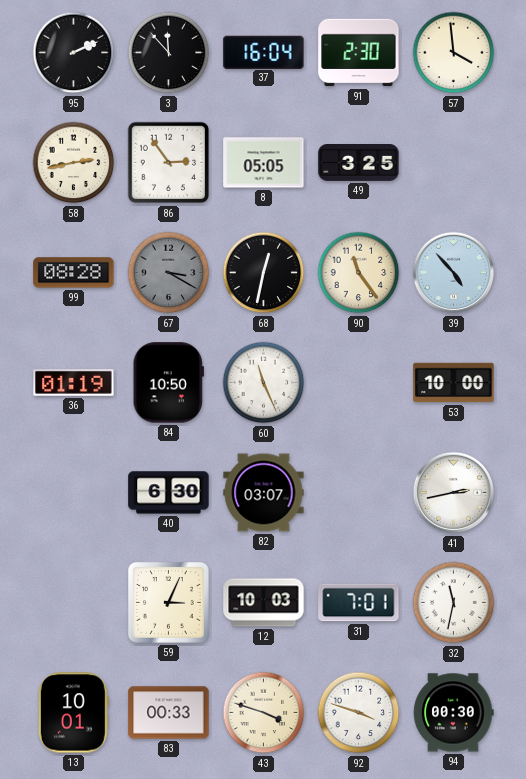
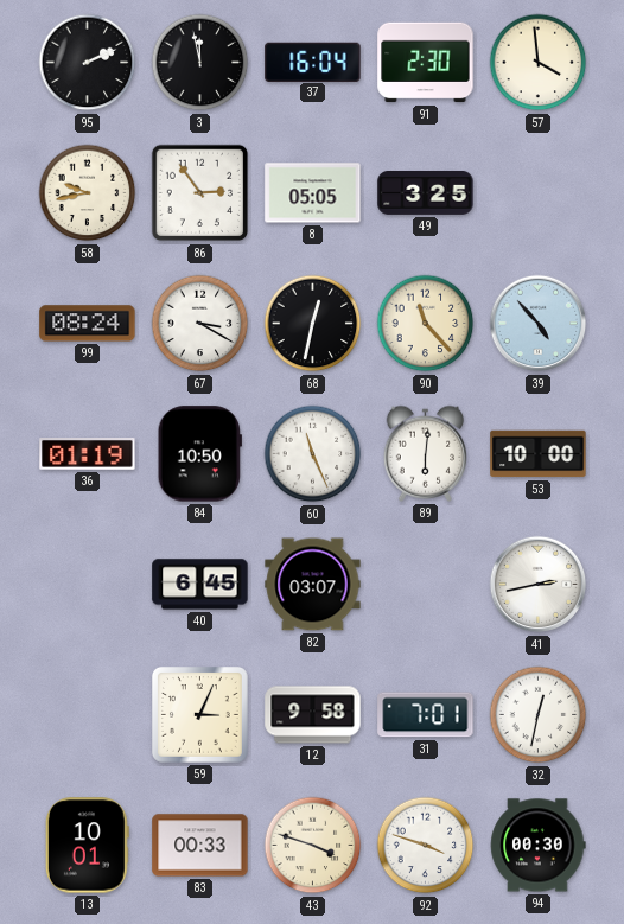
3: 11:53 -> 11:58
58: 2:43 -> 9:43
99: 08:28 -> 08:24
67 dial: grey -> white
90: 11:24 -> 11:23
89: none -> 6:01
40: 6:30 -> 6:45
12: 10:03 -> 9:58
32: 11:32 -> 12:32
